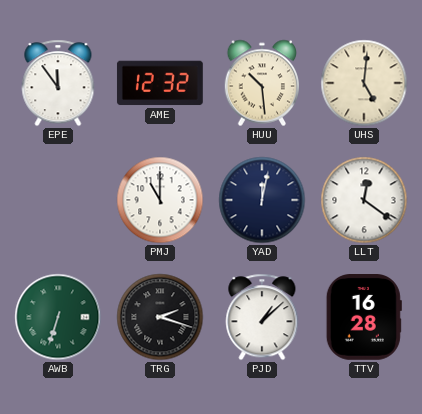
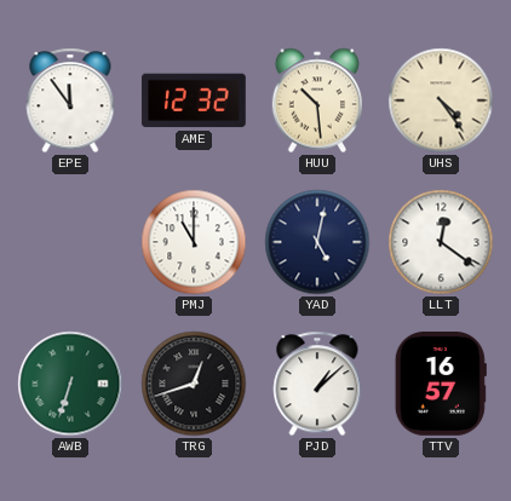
UHS: 5:01 -> 4:24
YAD: 12:02 -> 5:02
TRG: 2:18 -> 12:42
TTV: 16:28 -> 16:57
